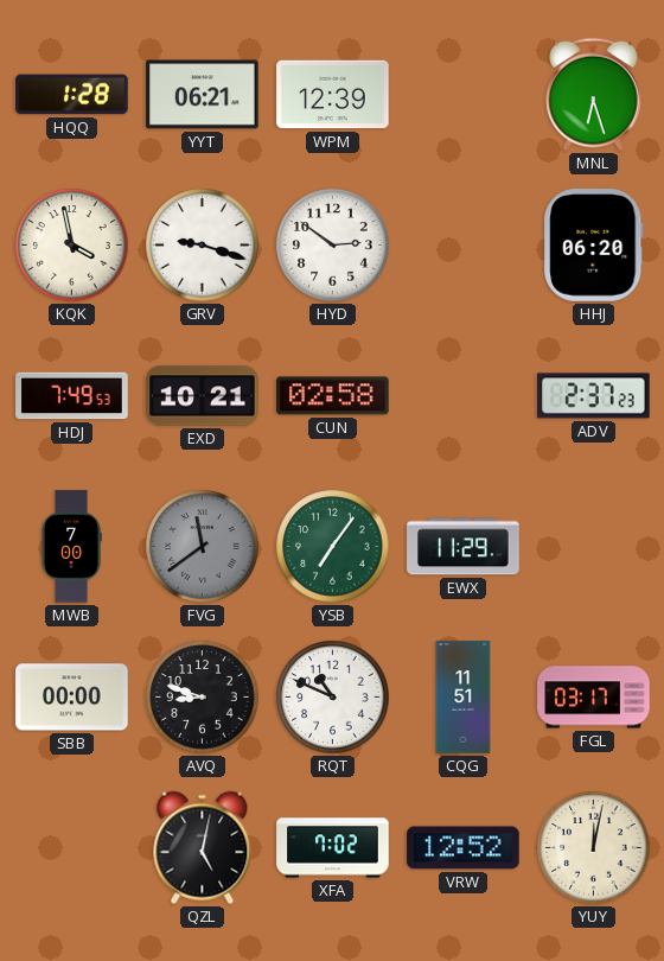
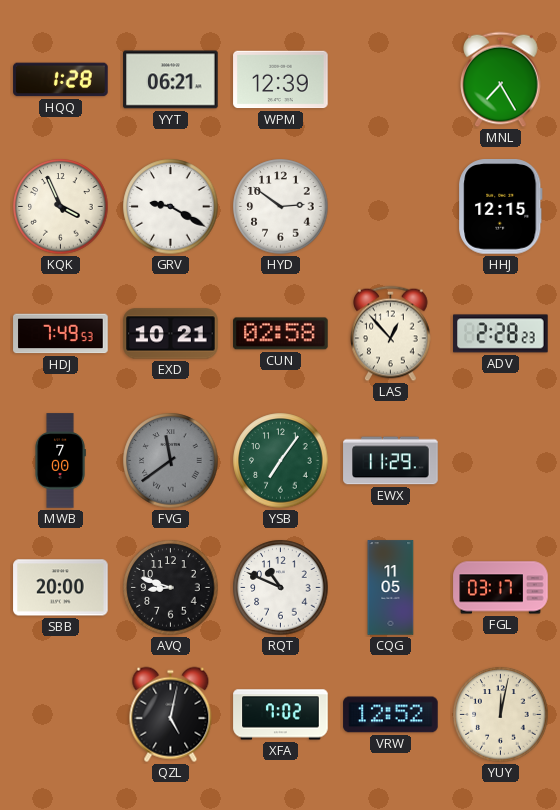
MNL: 6:27 -> 7:25
KQK: 3:58 -> 3:56
GRV: 9:18 -> 9:20
HHJ: 06:20 -> 12:15
LAS: none -> 12:53
ADV: 2:37 -> 2:28
SBB: 00:00 -> 20:00
CQG: 11:51 -> 11:05
